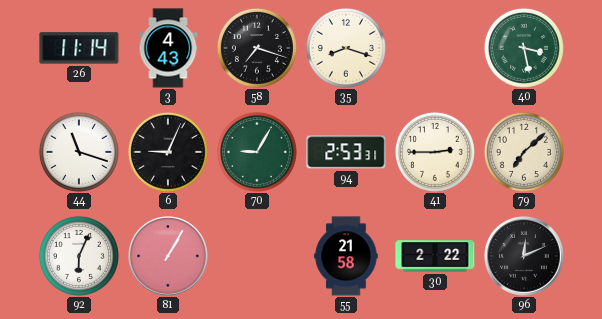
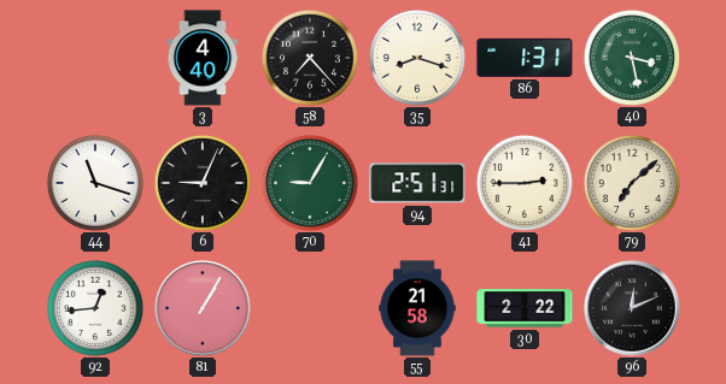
26: 11:14 -> none
3: 4:43 -> 4:40
58: 7:18 -> 7:23
86: none -> 1:31
94: 2:53 -> 2:51
92: 6:04 -> 12:44
